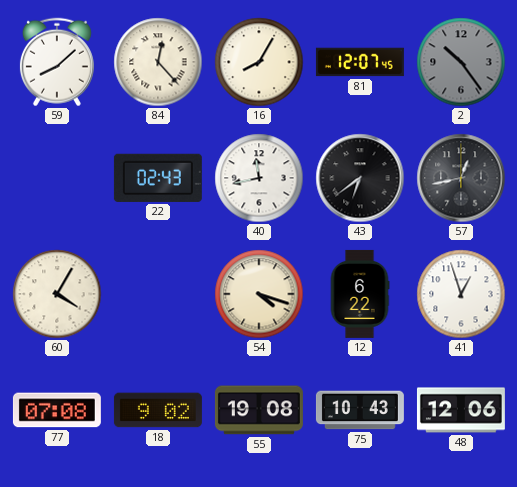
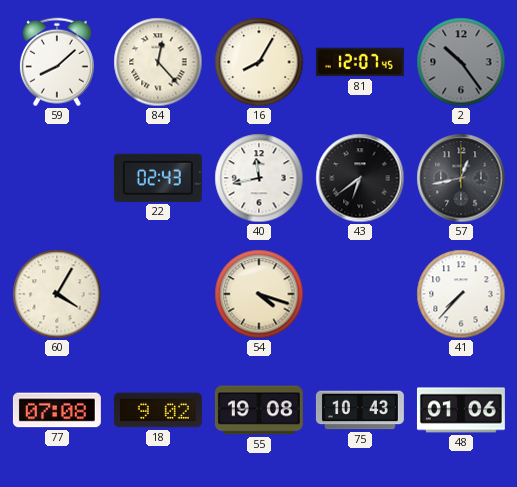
12: 6:22 -> none
41: 12:57 -> 7:37
48: 12:06 -> 01:06
